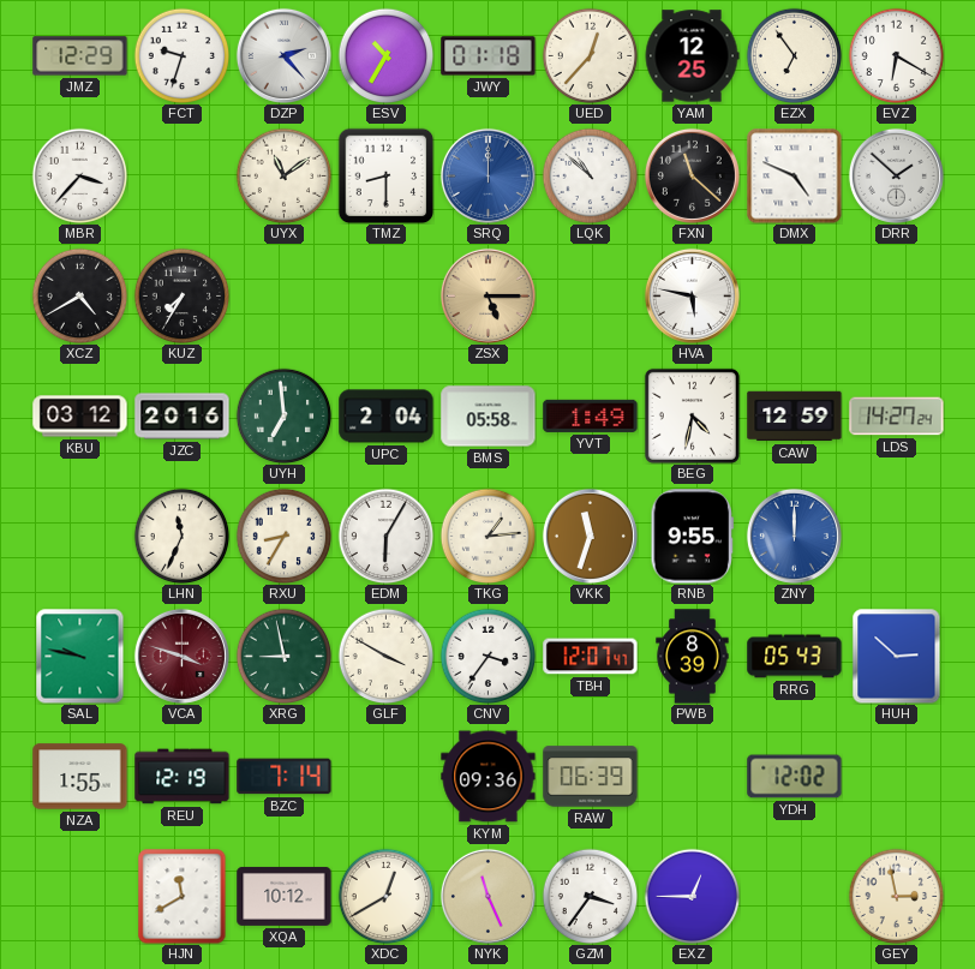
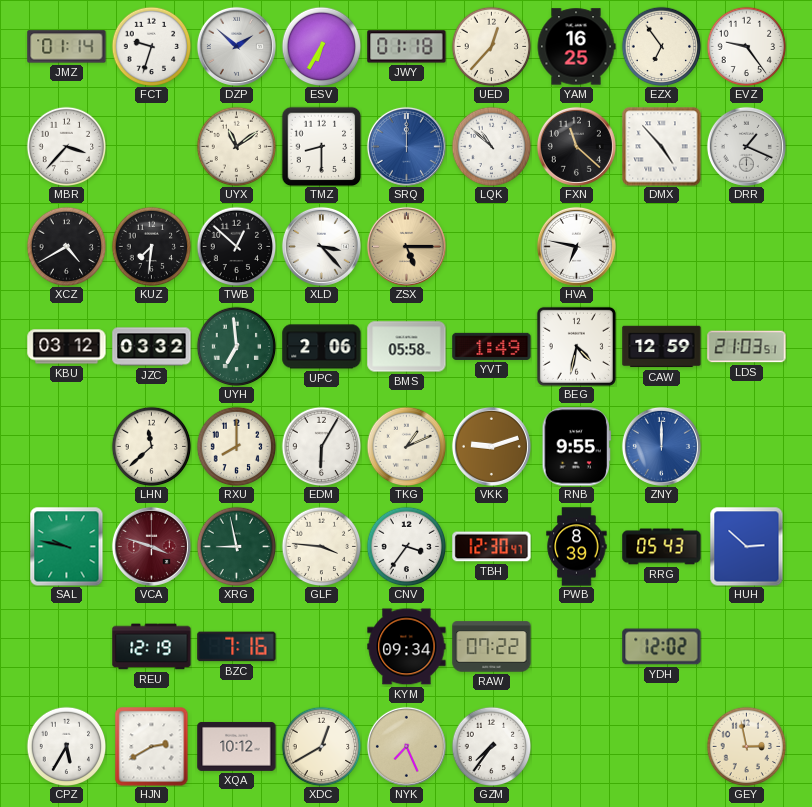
JMZ: 12:29 -> 01:14
DZP: 2:23 -> 1:52
ESV: 10:35 -> 6:35
YAM: 12:25 -> 16:25
EVZ: 6:20 -> 9:24
DMX: 4:49 -> 4:53
DRR: 1:52 -> 1:19
KUZ: 7:35 -> 7:31
TWB: none -> 12:52
XLD: none -> 3:23
HVA: 5:47 -> 6:47
JZC: 20:16 -> 03:32
UPC: 2:04 -> 2:06
LDS: 14:27 -> 21:03
LHN: 11:34 -> 11:38
RXU: 8:35 -> 8:00
TKG: 1:14 -> 1:11
VKK: 11:33 -> 9:12
GLF: 3:50 -> 3:46
TBH: 12:07 -> 12:30
NZA: 1:55 -> none
BZC: 7:14 -> 7:16
KYM: 09:36 -> 09:34
RAW: 06:39 -> 07:22
CPZ: none -> 5:35
HJN: 11:40 -> 2:40
NYK: 11:26 -> 7:26
GZM: 3:36 -> 7:36
EXZ: 12:45 -> none
